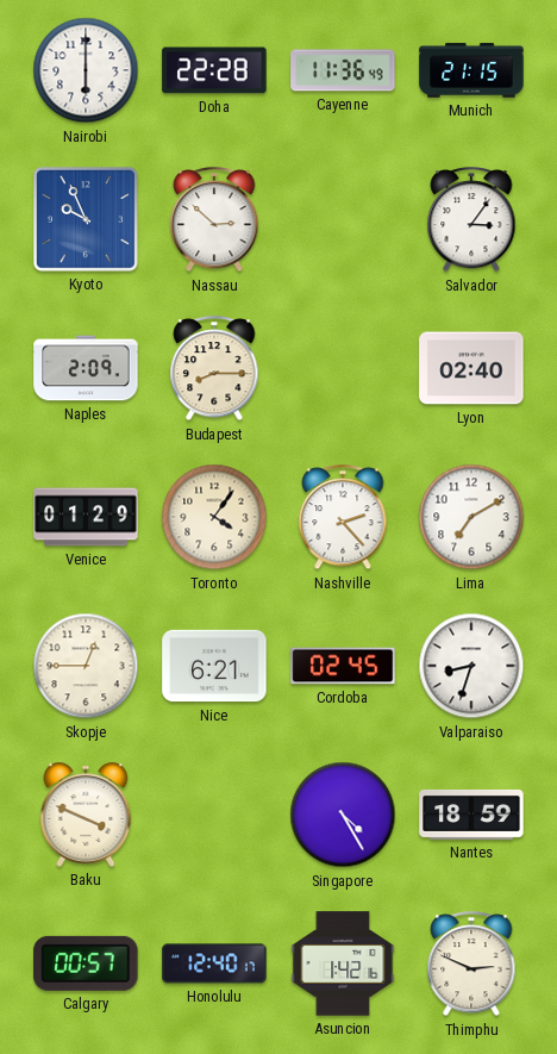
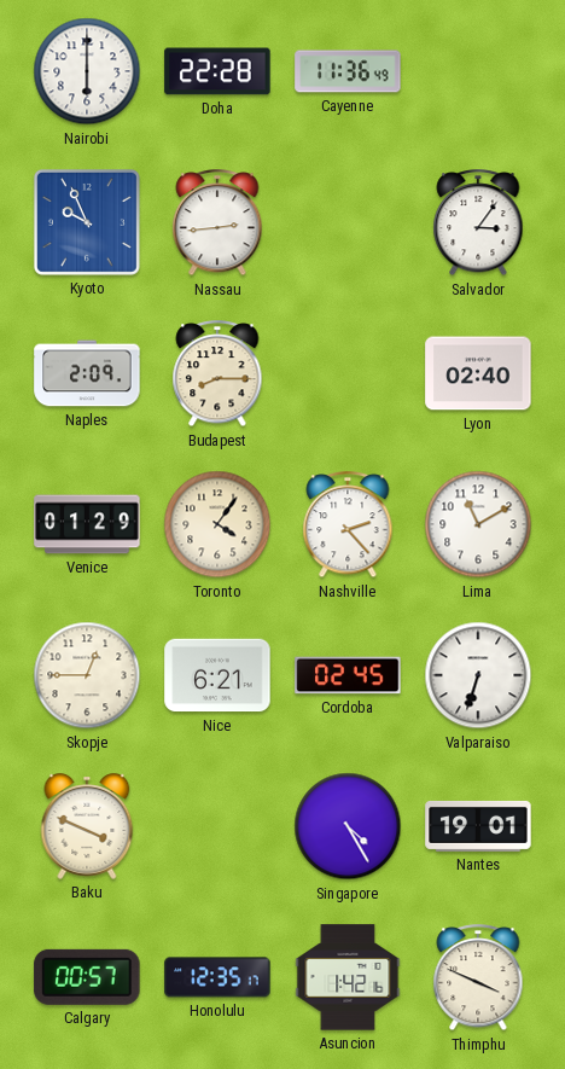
Munich: 21:15 -> none
Nassau: 2:52 -> 2:44
Lima: 7:10 -> 11:10
Valparaiso: 8:33 -> 6:33
Nantes: 18:59 -> 19:01
Honolulu: 12:40 -> 12:35
Thimphu: 2:49 -> 3:49
